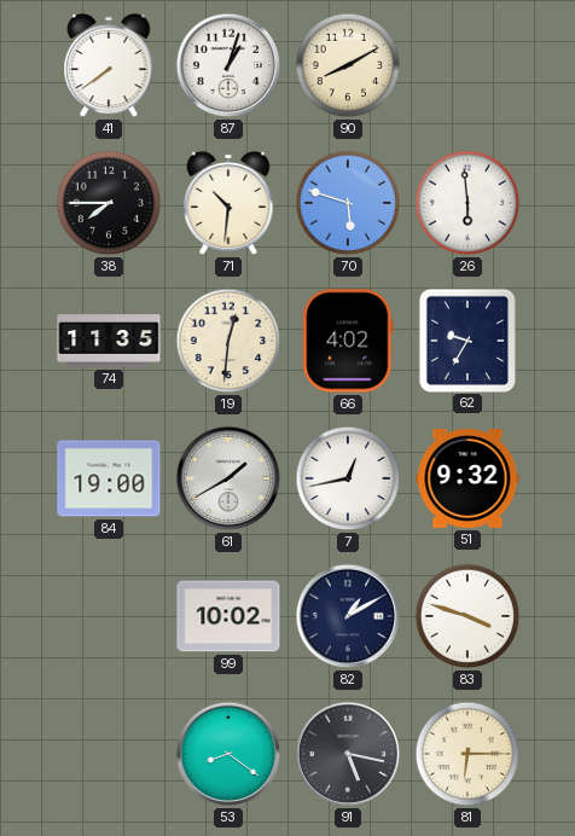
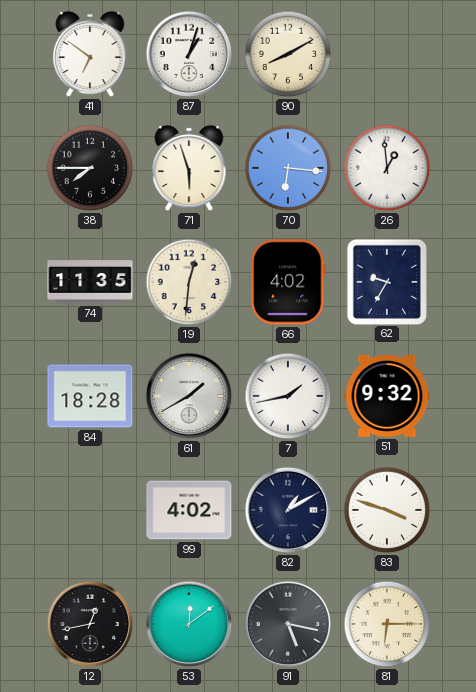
41: 7:39 -> 6:51
71: 10:31 -> 5:57
70: 5:48 -> 6:16
26: 5:59 -> 12:59
84: 19:00 -> 18:28
7: 12:43 -> 1:43
99: 10:02 -> 4:02
12: none -> 12:43
53: 8:21 -> 12:09
